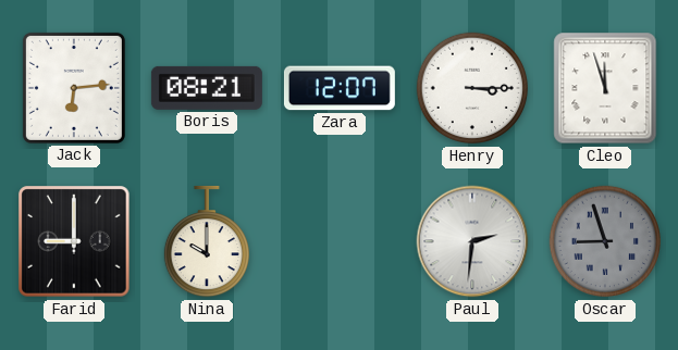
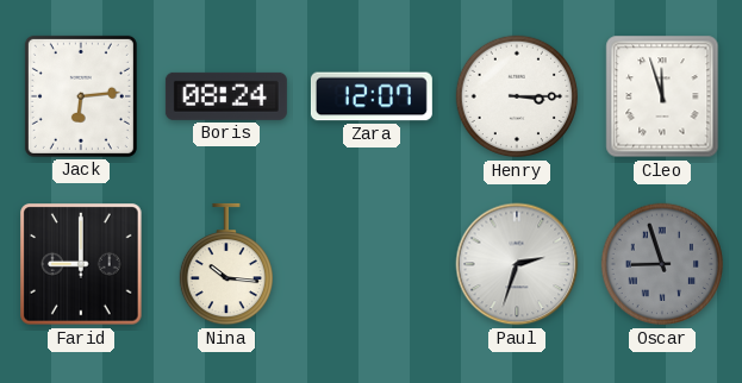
Boris: 08:21 -> 08:24
Nina: 10:00 -> 10:16
Paul: 2:31 -> 2:33
